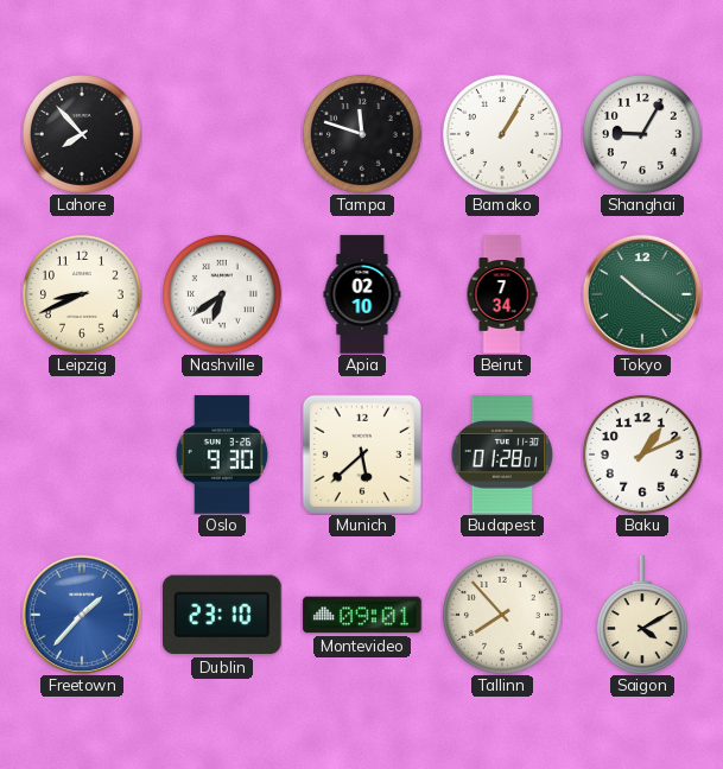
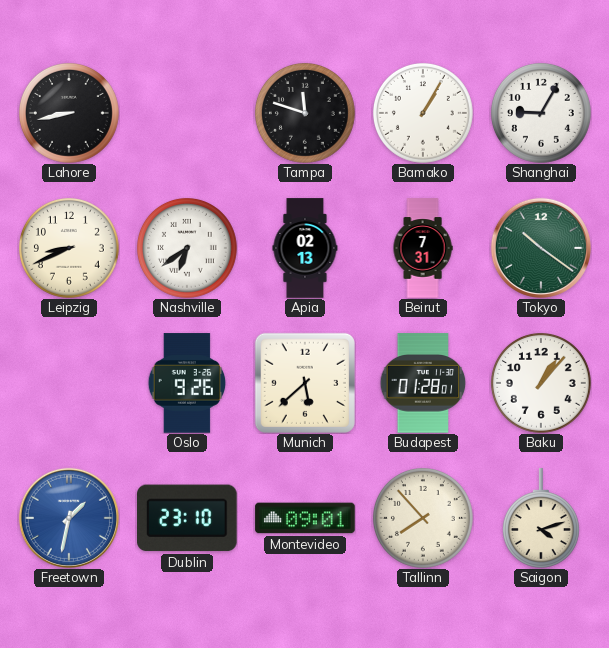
Lahore: 7:53 -> 8:43
Apia: 02:10 -> 02:13
Beirut: 7:34 -> 7:31
Oslo: 9:30 -> 9:26
Baku: 1:11 -> 1:07
Freetown: 1:37 -> 1:32
Saigon: 4:10 -> 4:12
